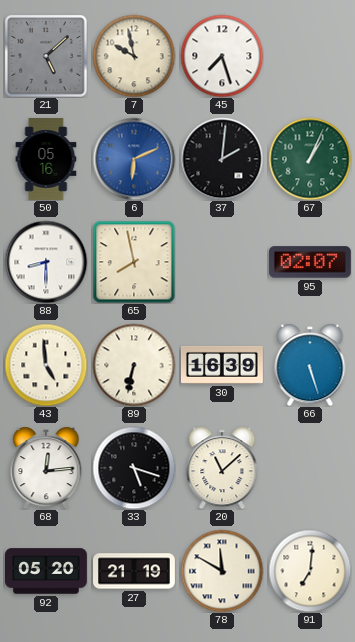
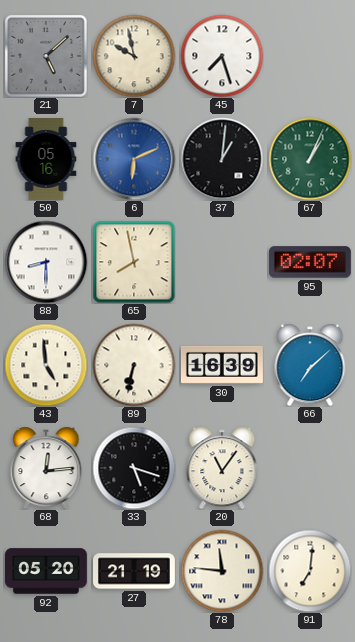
37: 2:01 -> 1:01
66: 5:27 -> 7:08
20: 11:08 -> 11:06
78: 11:50 -> 11:46
